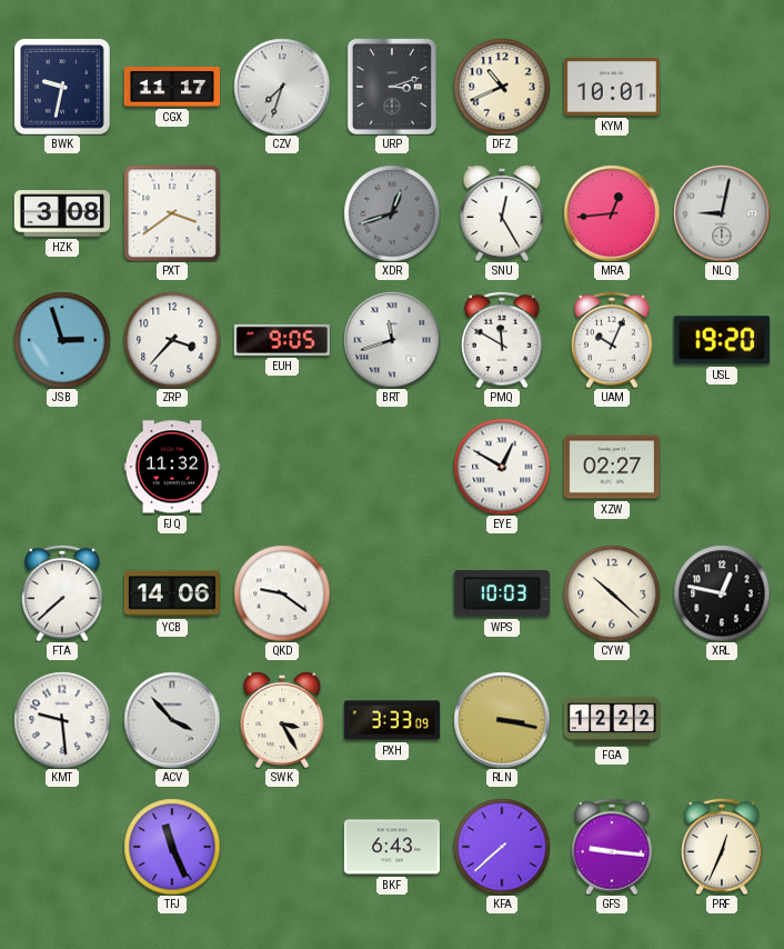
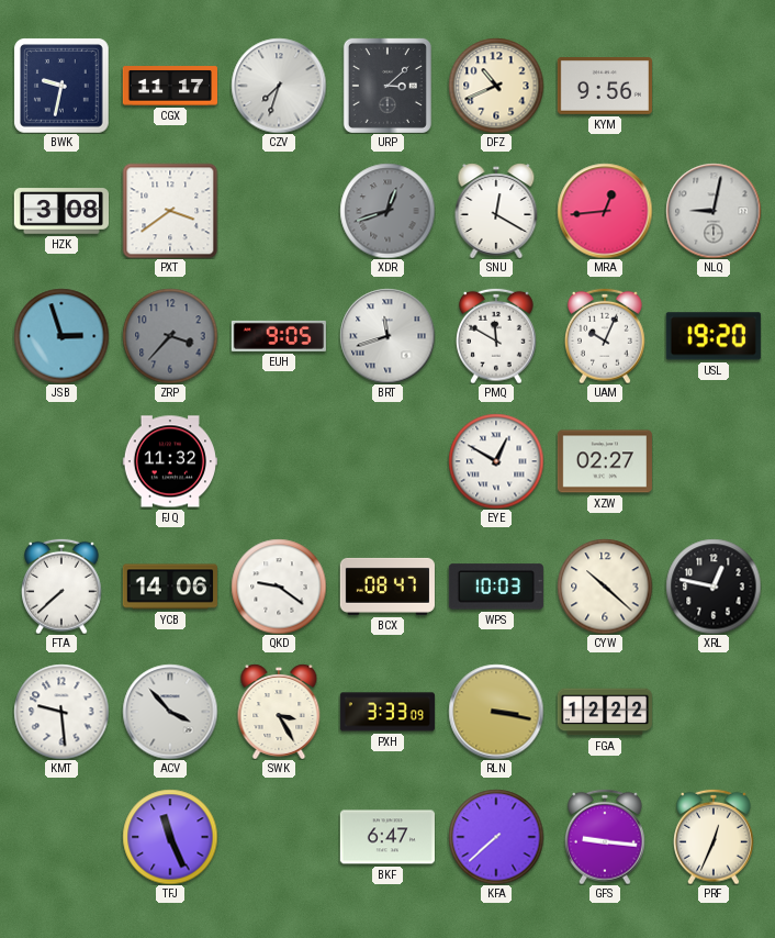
URP: 3:12 -> 3:08
KYM: 10:01 -> 9:56
SNU: 12:25 -> 12:20
ZRP dial: white -> grey
BCX: none -> 08:47
BKF: 6:43 -> 6:47
